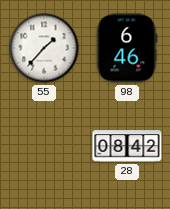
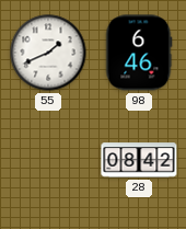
55: 1:37 -> 1:41
